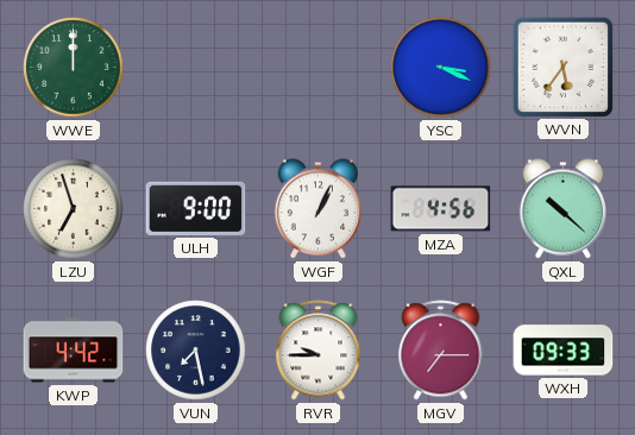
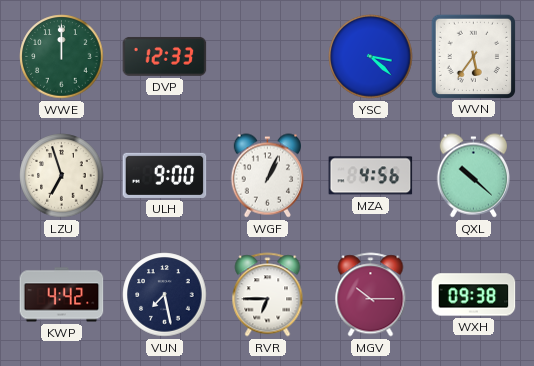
DVP: none -> 12:33
YSC: 3:19 -> 3:22
RVR: 9:45 -> 6:45
MGV: 7:15 -> 10:15
WXH: 09:33 -> 09:38
